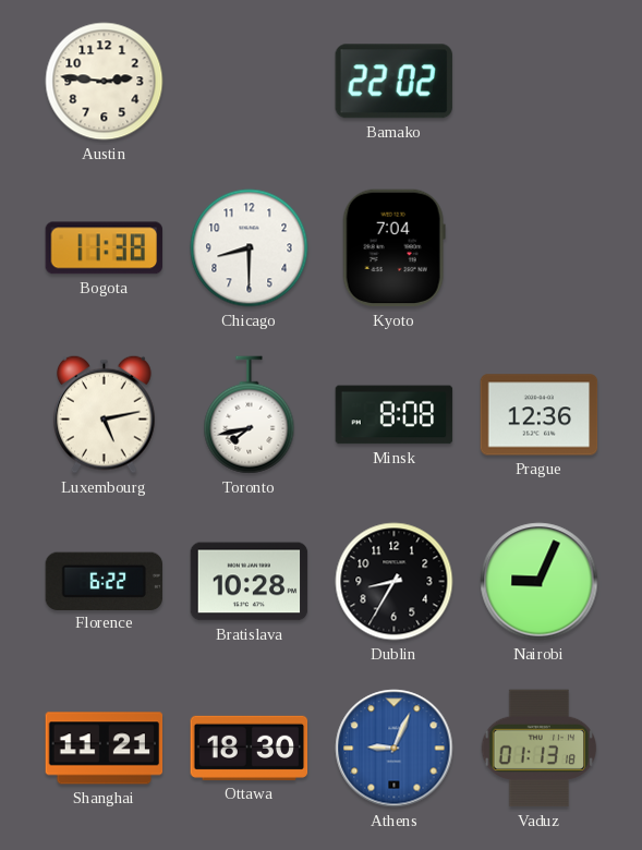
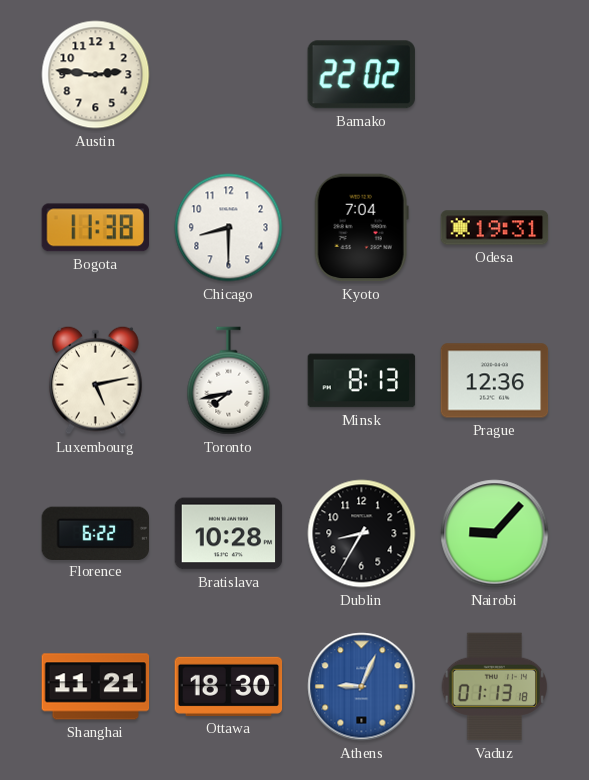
Odesa: none -> 19:31
Minsk: 8:08 -> 8:13
Nairobi: 9:04 -> 9:07
